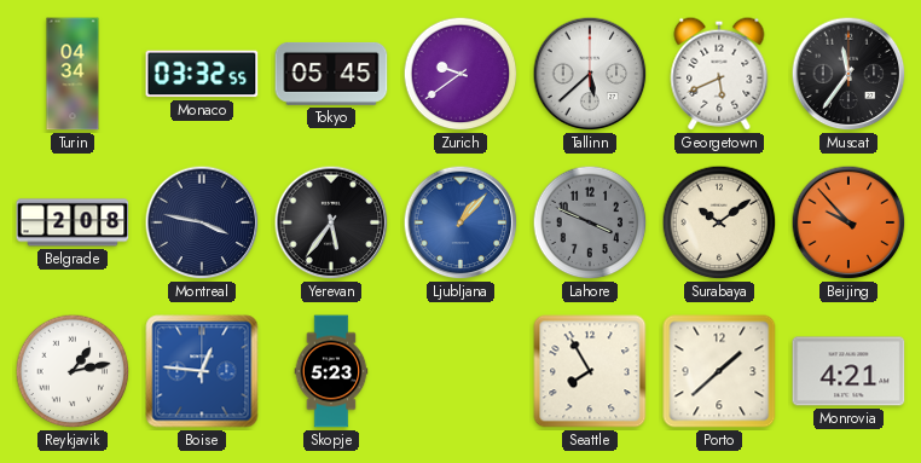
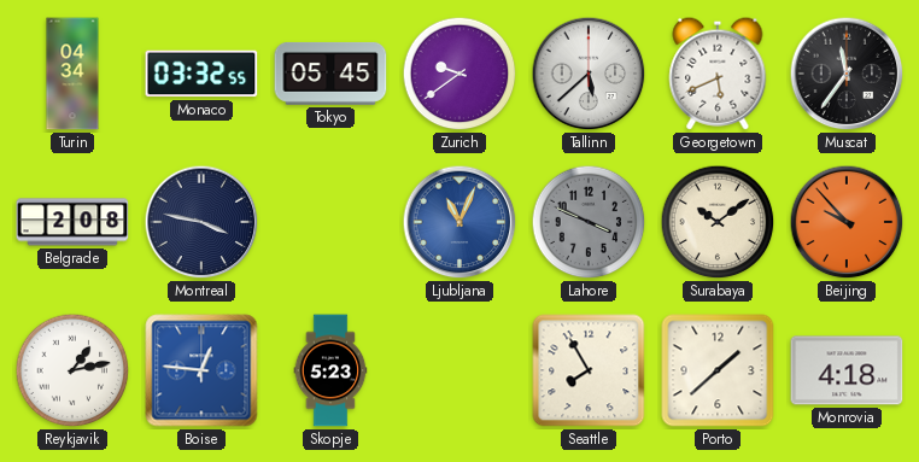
Yerevan: 5:36 -> none
Ljubljana: 1:07 -> 11:04
Monrovia: 4:21 -> 4:18
